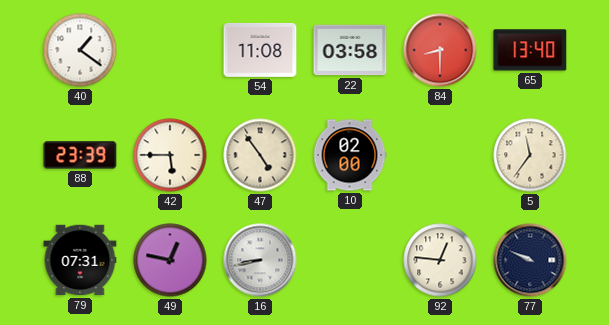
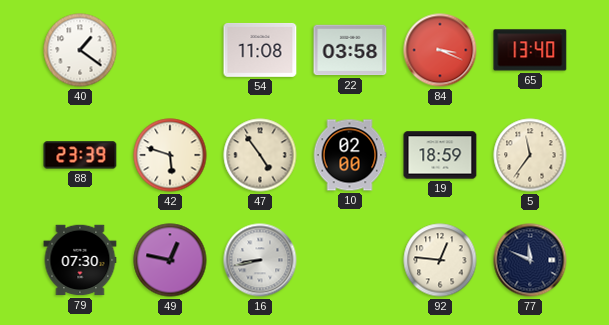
84: 8:30 -> 3:19
42: 5:45 -> 5:48
19: none -> 18:59
79: 07:31 -> 07:30
77: 9:49 -> 11:49
